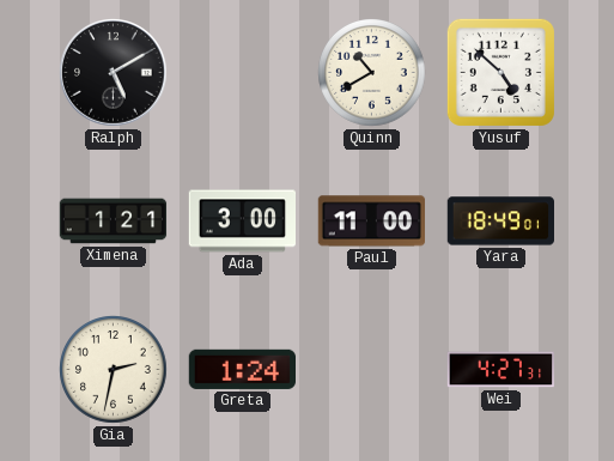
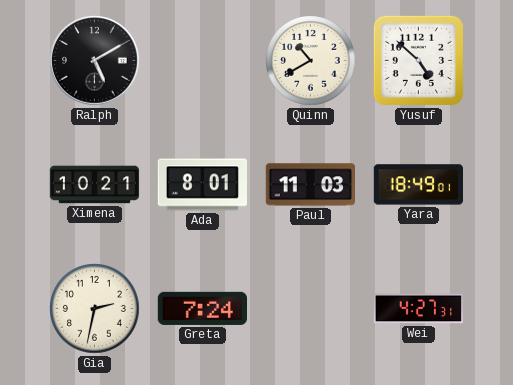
Ximena: 1:21 -> 10:21
Ada: 3:00 -> 8:01
Paul: 11:00 -> 11:03
Greta: 1:24 -> 7:24
